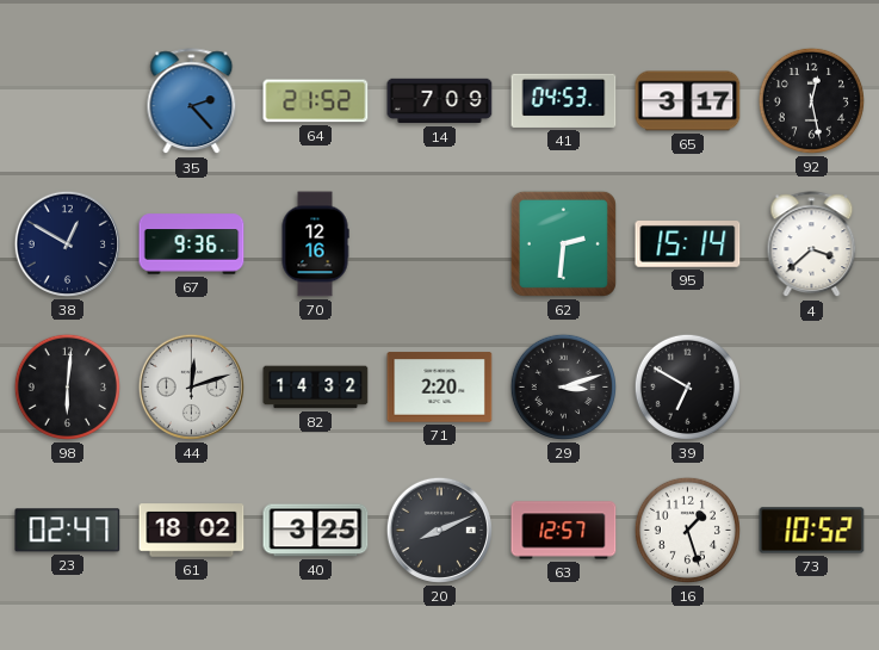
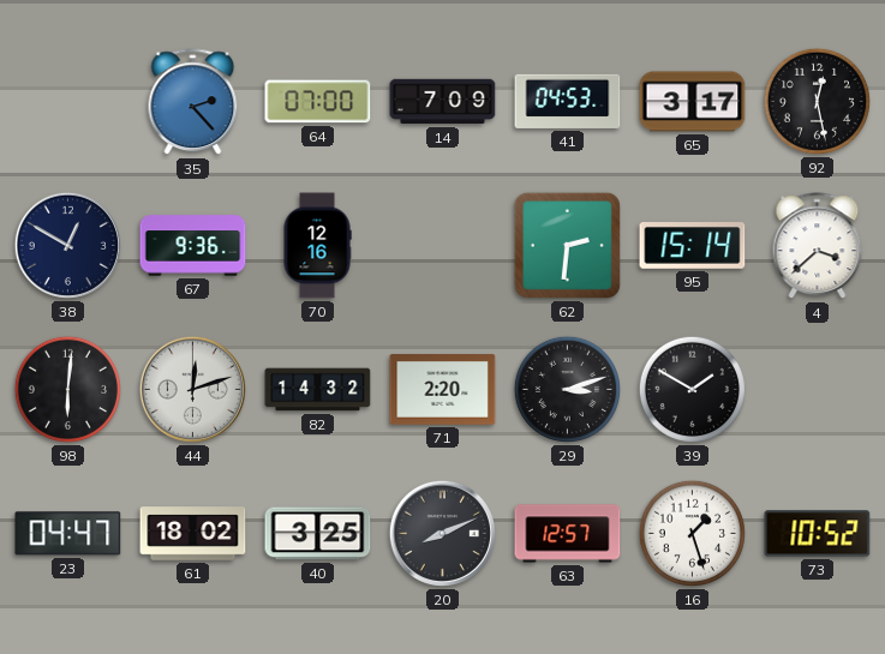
64: 21:52 -> 07:00
39: 6:50 -> 1:50
23: 02:47 -> 04:47
